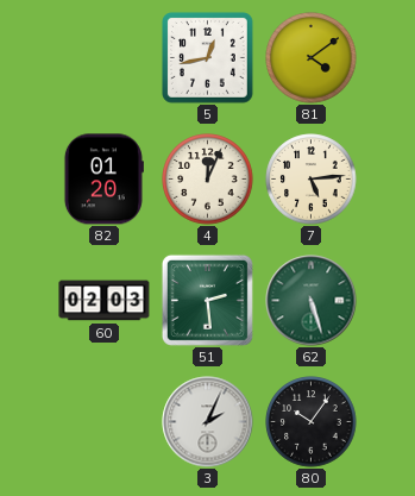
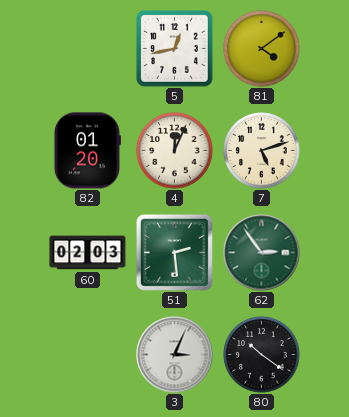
7: 5:14 -> 5:12
62: 5:27 -> 2:54
3: 2:04 -> 3:04
80: 10:06 -> 10:21
